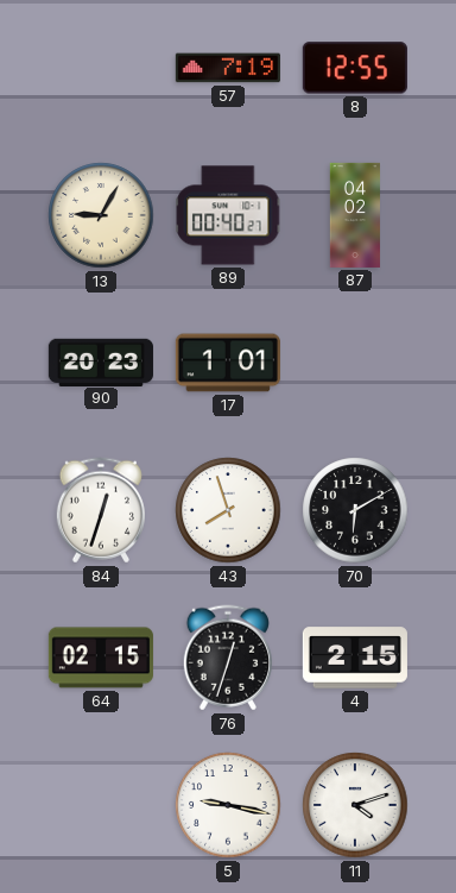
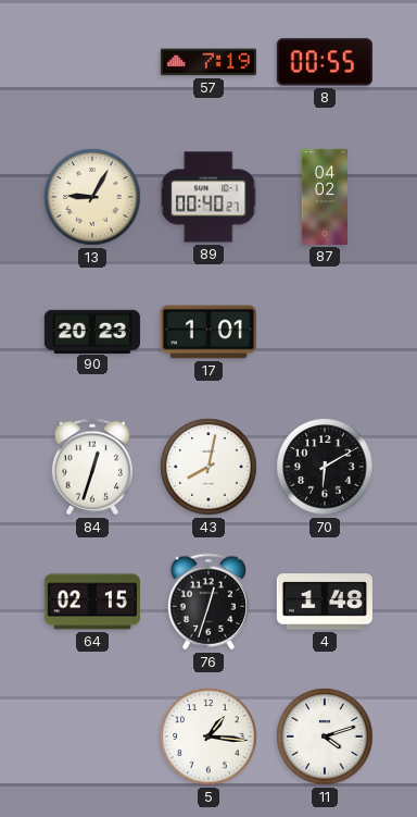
8: 12:55 -> 00:55
43: 7:57 -> 8:02
4: 2:15 -> 1:48
5: 9:17 -> 1:16
